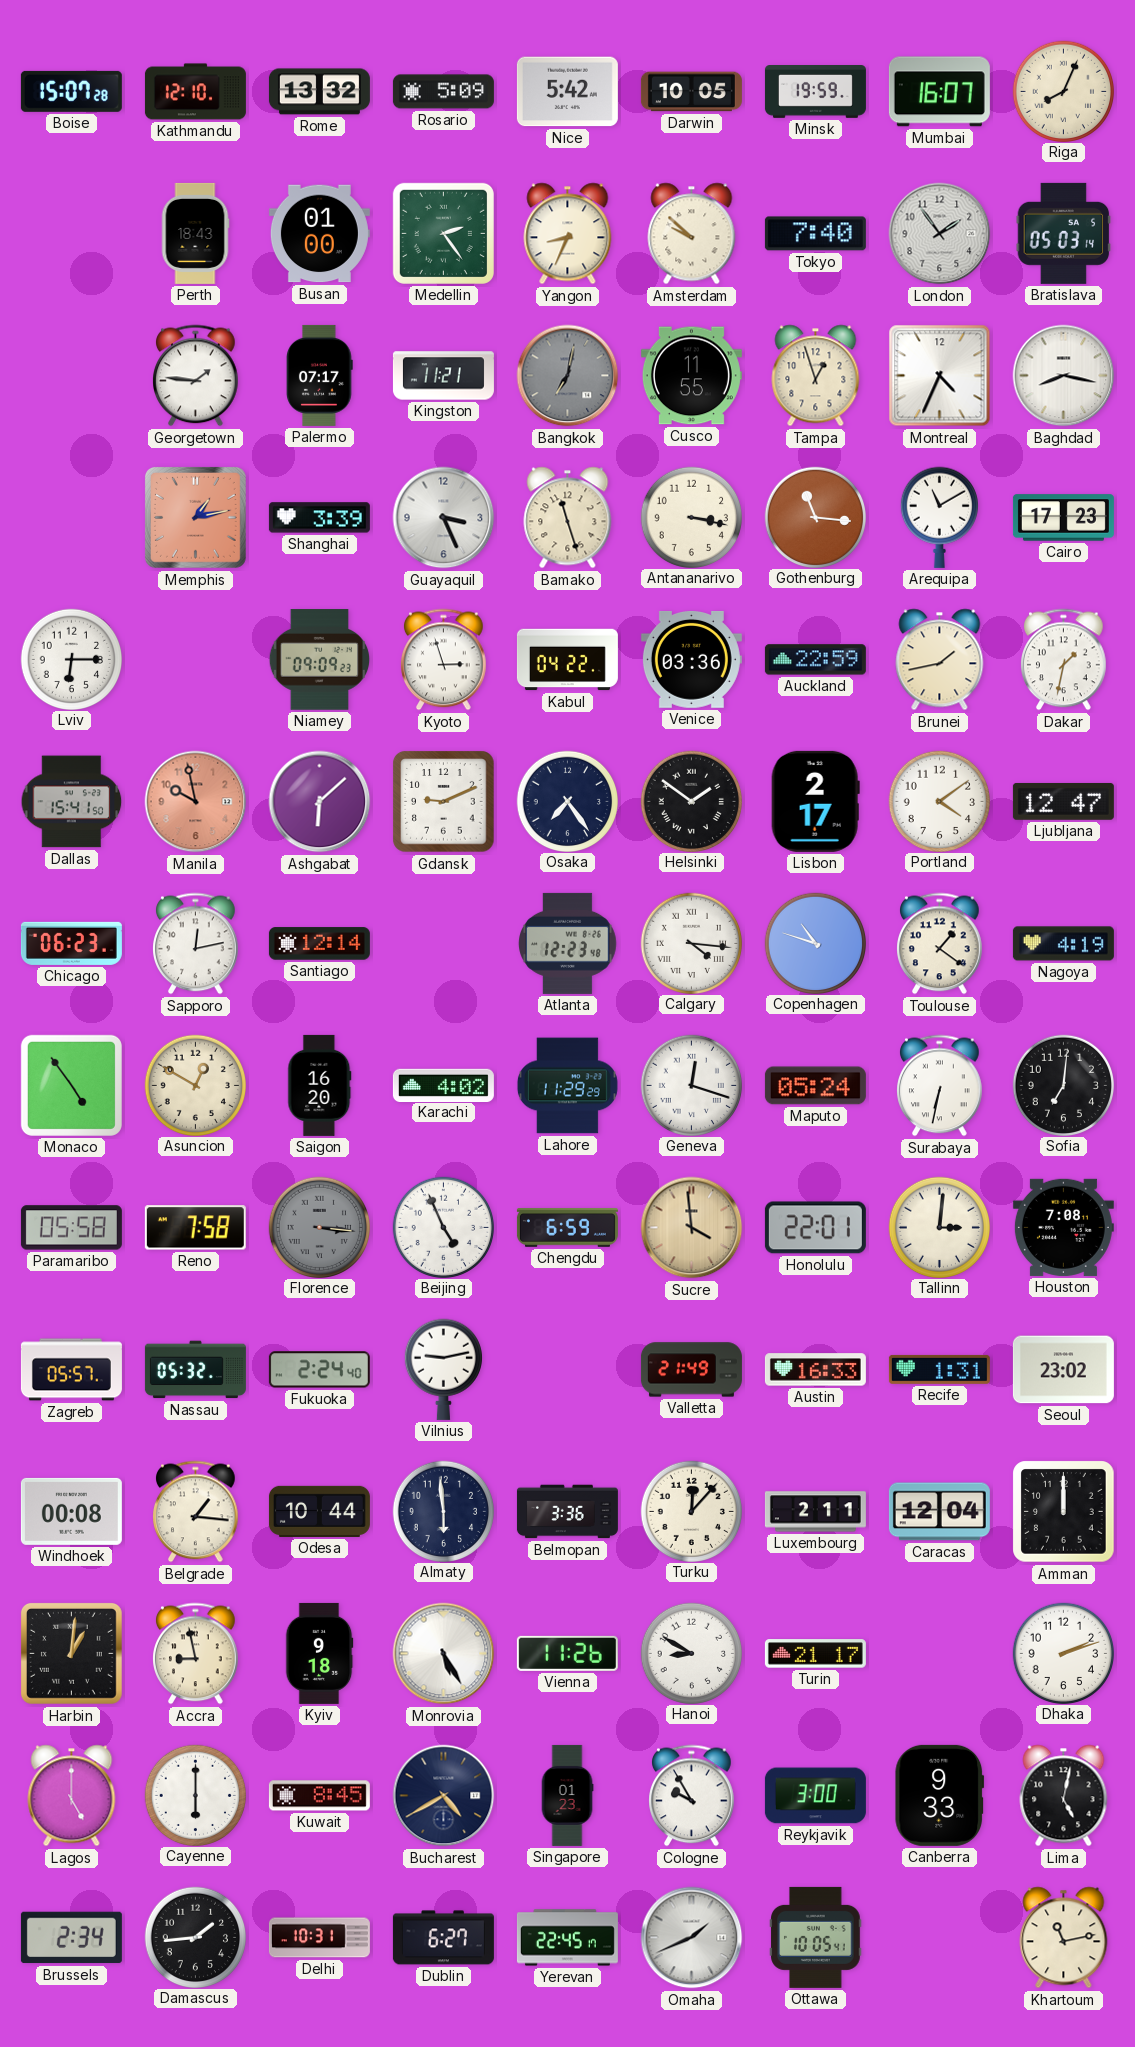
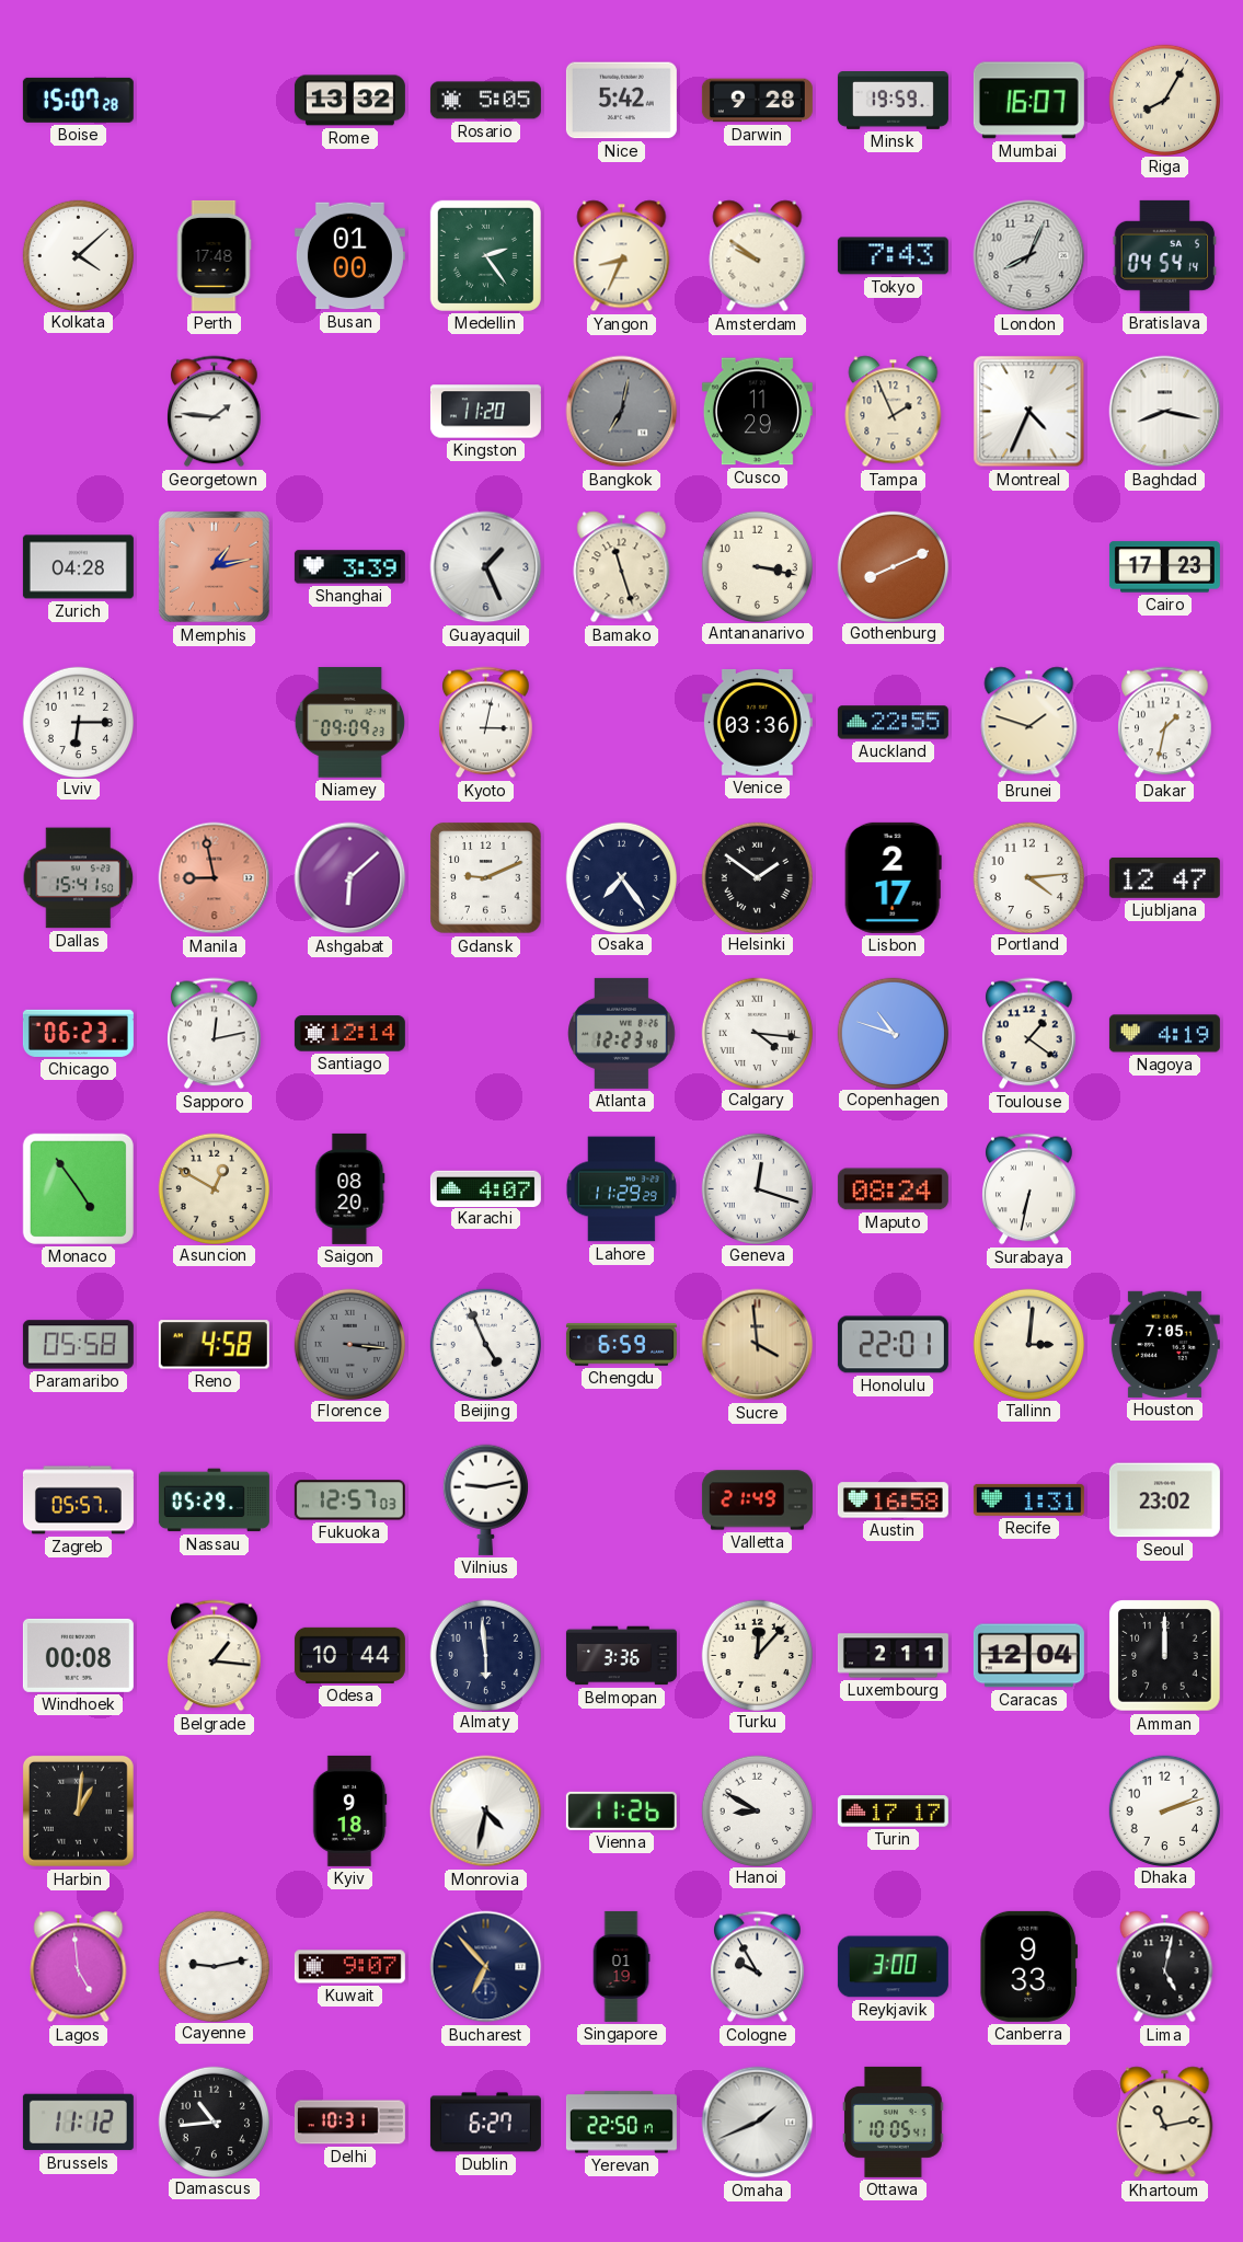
Kathmandu: 12:10 -> none
Rosario: 5:09 -> 5:05
Darwin: 10:05 -> 9:28
Riga: 8:04 -> 8:05
Kolkata: none -> 4:08
Perth: 18:43 -> 17:48
Amsterdam: 9:52 -> 9:51
Tokyo: 7:40 -> 7:43
London: 1:54 -> 8:04
Bratislava: 05:03 -> 04:54
Palermo: 07:17 -> none
Kingston: 11:21 -> 11:20
Cusco: 11:55 -> 11:29
Tampa: 12:57 -> 1:56
Zurich: none -> 04:28
Guayaquil: 3:26 -> 1:26
Gothenburg: 11:16 -> 8:11
Arequipa: 11:10 -> none
Kyoto: 2:57 -> 3:02
Kabul: 04:22 -> none
Auckland: 22:59 -> 22:55
Brunei: 1:43 -> 1:48
Manila: 9:58 -> 8:58
Portland: 4:09 -> 4:14
Saigon: 16:20 -> 08:20
Karachi: 4:02 -> 4:07
Maputo: 05:24 -> 08:24
Sofia: 7:01 -> none
Reno: 7:58 -> 4:58
Houston: 7:08 -> 7:05
Nassau: 05:32 -> 05:29
Fukuoka: 2:24 -> 12:57
Austin: 16:33 -> 16:58
Accra: 8:58 -> none
Monrovia: 5:25 -> 4:32
Turin: 21:17 -> 17:17
Lagos: 5:00 -> 4:59
Cayenne: 6:00 -> 9:13
Kuwait: 8:45 -> 9:07
Bucharest: 4:40 -> 6:53
Singapore: 01:23 -> 01:19
Brussels: 2:34 -> 11:12
Damascus: 1:44 -> 10:44
Yerevan: 22:45 -> 22:50
